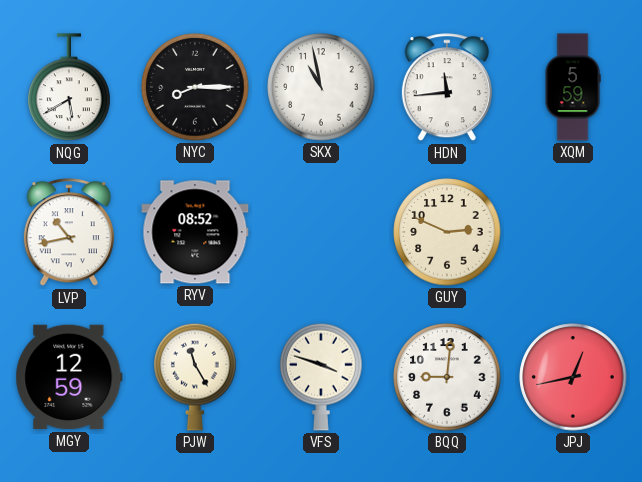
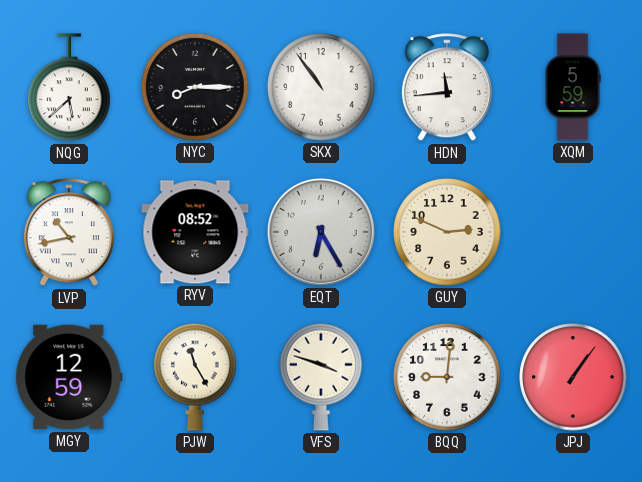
NQG: 5:40 -> 5:38
SKX: 10:58 -> 10:54
EQT: none -> 6:25
JPJ: 12:43 -> 1:06
